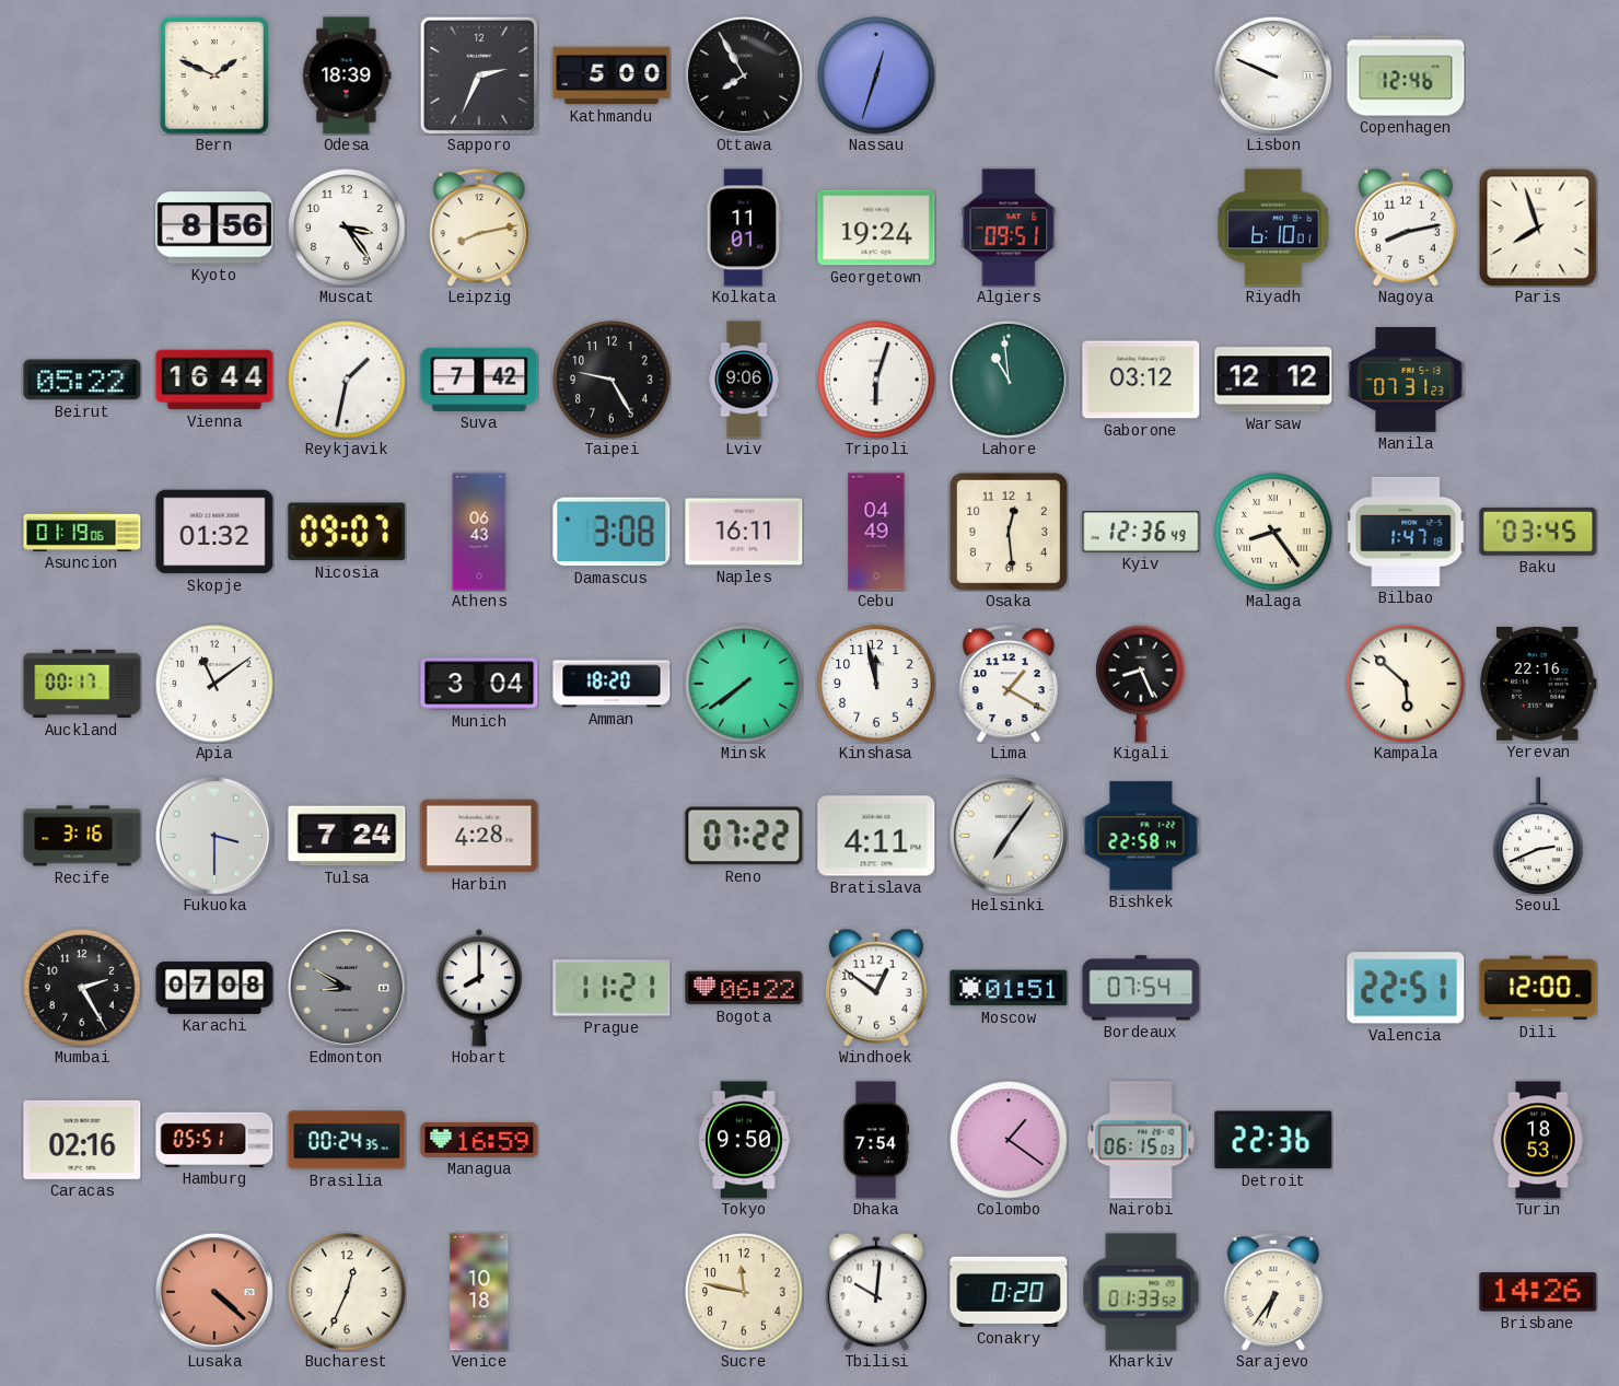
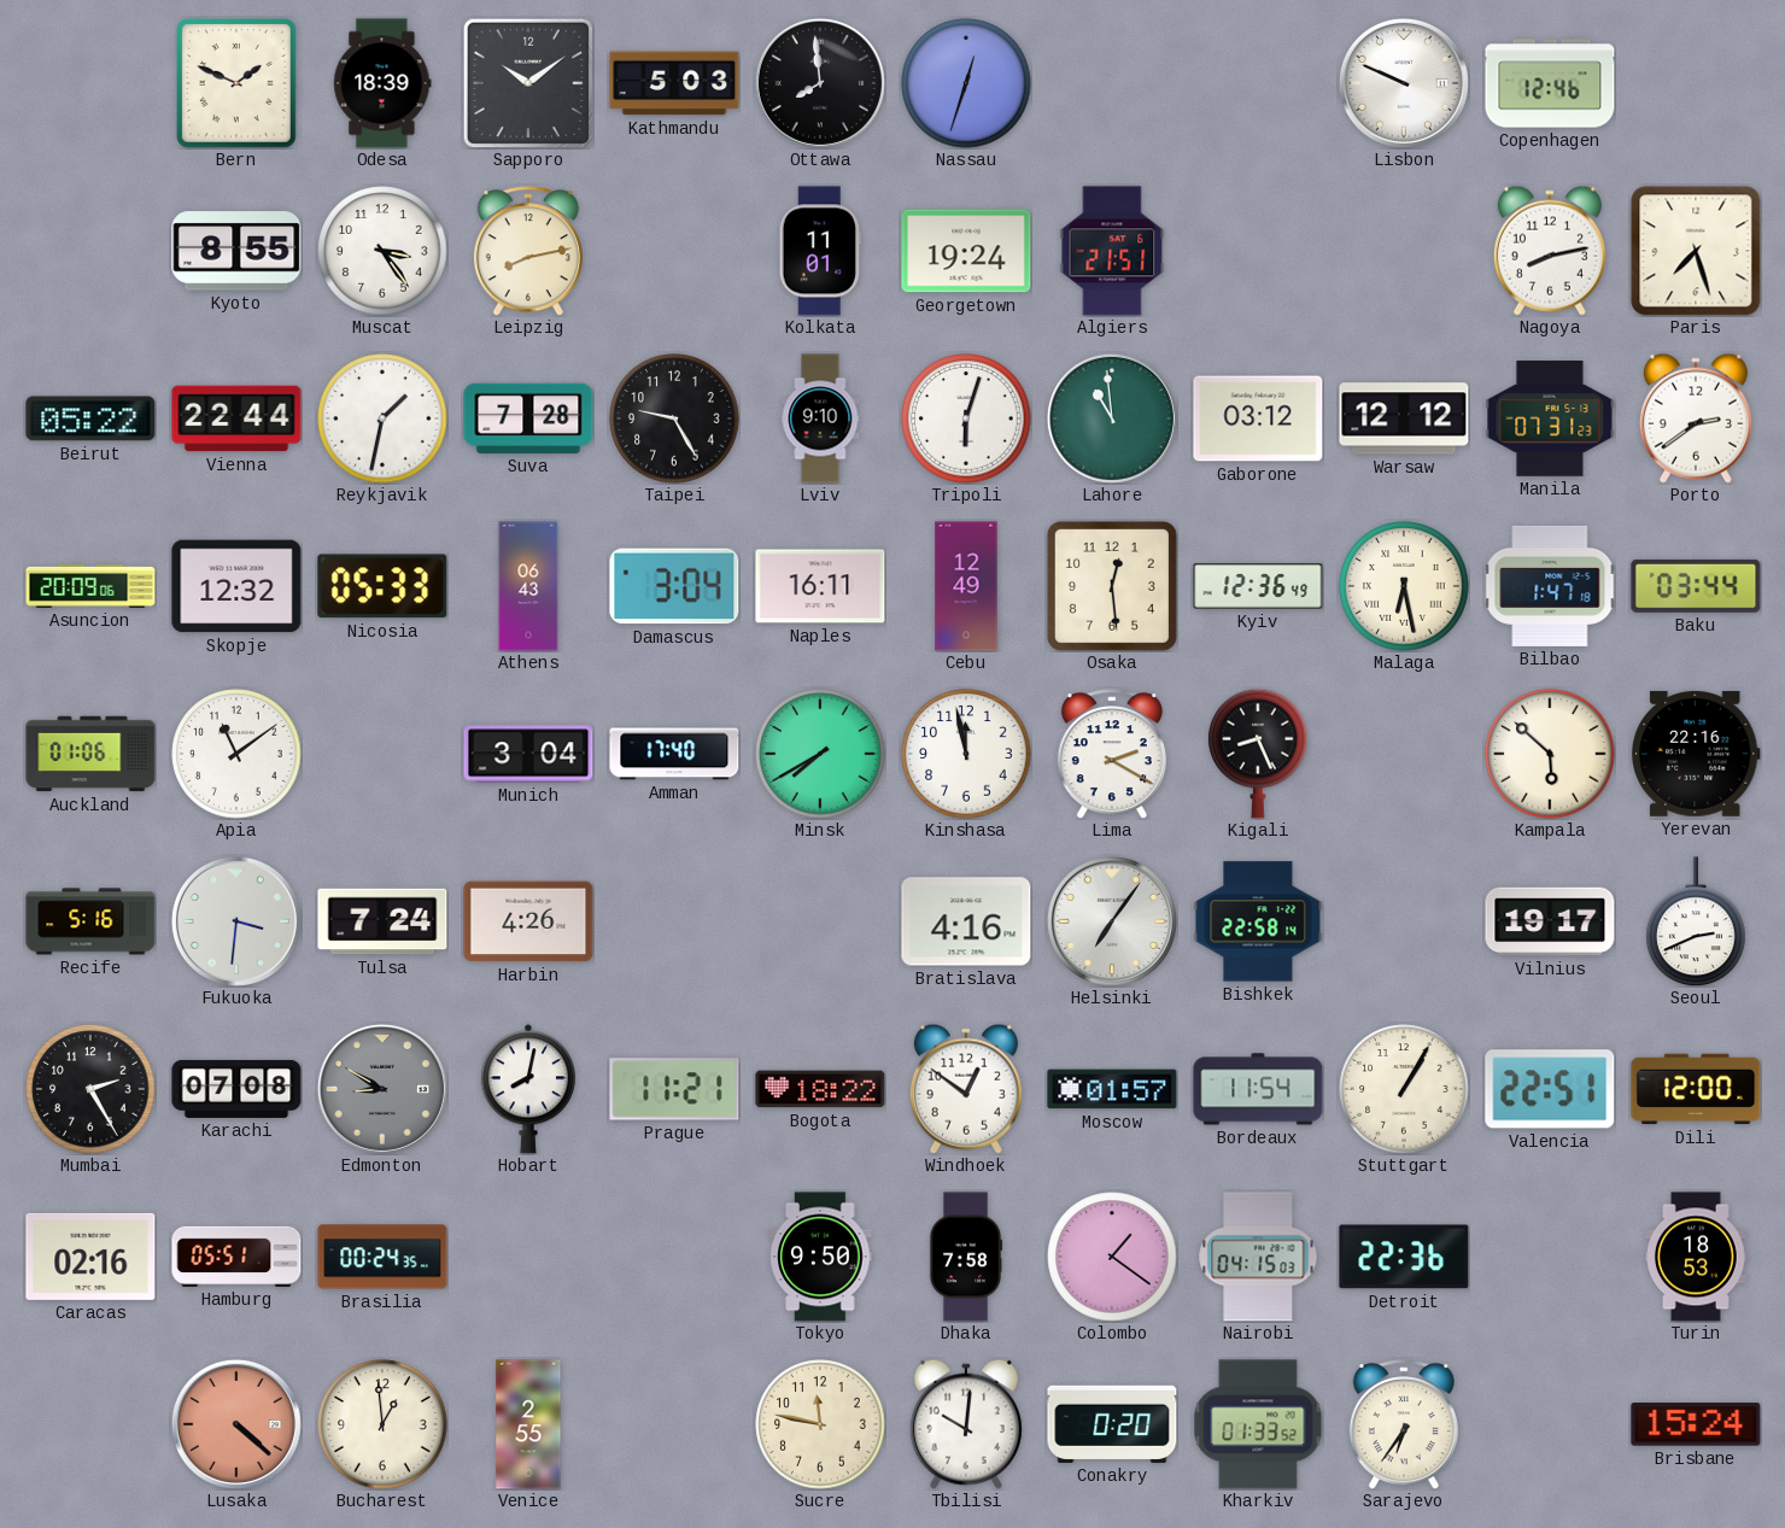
Sapporo: 2:34 -> 10:09
Kathmandu: 5:00 -> 5:03
Ottawa: 7:55 -> 7:59
Kyoto: 8:56 -> 8:55
Algiers: 09:51 -> 21:51
Riyadh: 6:10 -> none
Paris: 7:57 -> 7:27
Vienna: 16:44 -> 22:44
Suva: 7:42 -> 7:28
Lviv: 9:06 -> 9:10
Porto: none -> 2:39
Asuncion: 01:19 -> 20:09
Skopje: 01:32 -> 12:32
Nicosia: 09:07 -> 05:33
Damascus: 3:08 -> 3:04
Cebu: 04:49 -> 12:49
Malaga: 8:24 -> 6:28
Baku: 03:45 -> 03:44
Auckland: 00:17 -> 01:06
Amman: 18:20 -> 17:40
Minsk: 7:39 -> 7:40
Lima: 1:20 -> 2:20
Recife: 3:16 -> 5:16
Fukuoka: 3:30 -> 3:31
Harbin: 4:28 -> 4:26
Reno: 07:22 -> none
Bratislava: 4:11 -> 4:16
Vilnius: none -> 19:17
Hobart: 8:00 -> 8:02
Bogota: 06:22 -> 18:22
Moscow: 01:51 -> 01:57
Bordeaux: 07:54 -> 11:54
Stuttgart: none -> 1:05
Managua: 16:59 -> none
Dhaka: 7:54 -> 7:58
Nairobi: 06:15 -> 04:15
Bucharest: 12:34 -> 12:59
Venice: 10:18 -> 2:55
Brisbane: 14:26 -> 15:24
